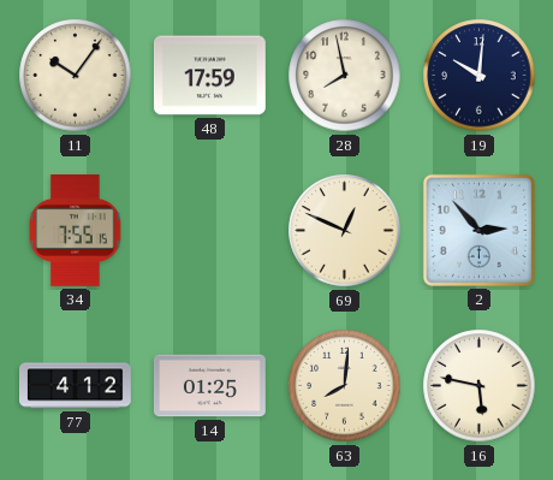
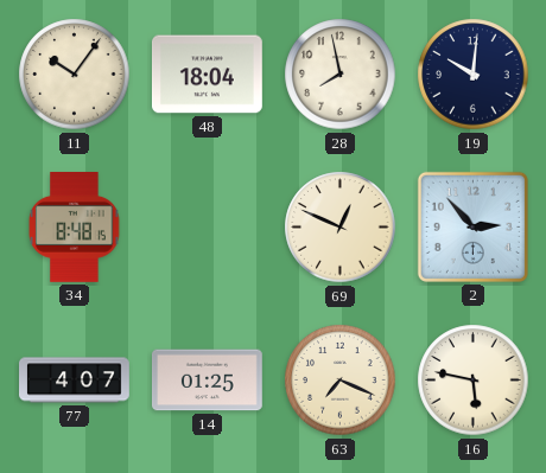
48: 17:59 -> 18:04
34: 7:55 -> 8:48
77: 4:12 -> 4:07
63: 8:01 -> 7:19
